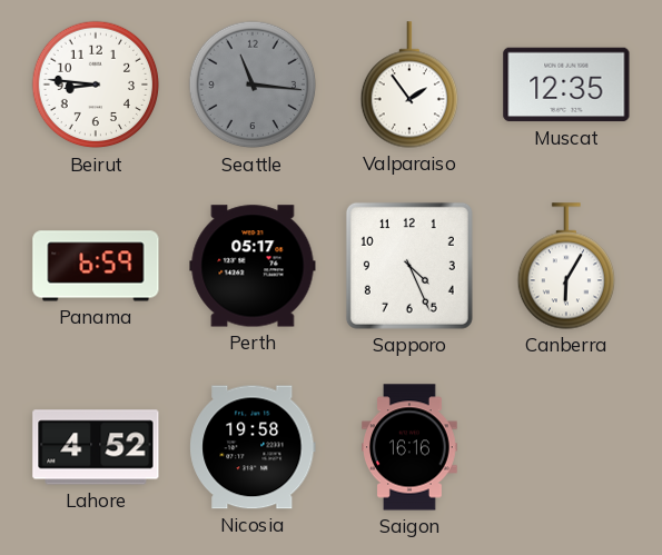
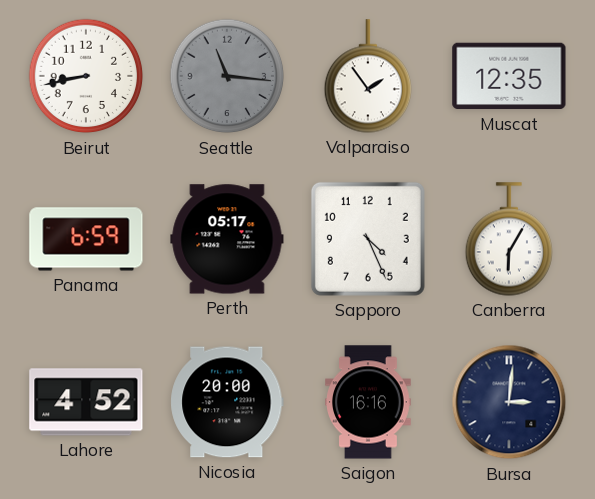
Beirut: 8:46 -> 8:43
Nicosia: 19:58 -> 20:00
Bursa: none -> 3:01
